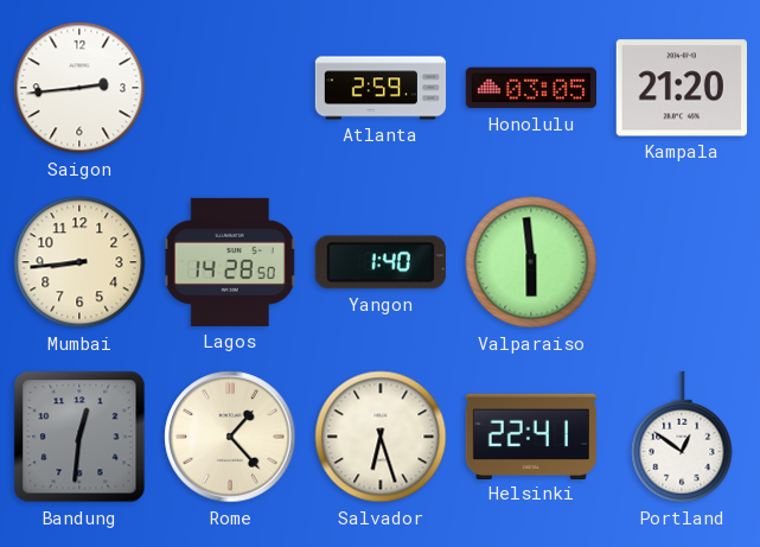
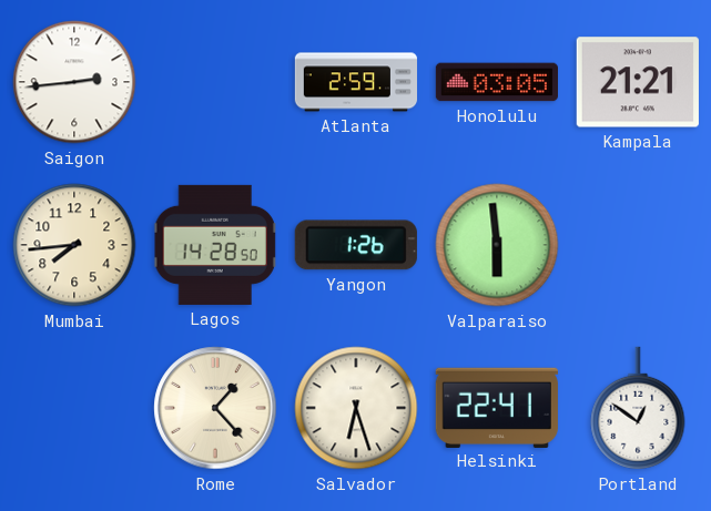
Kampala: 21:20 -> 21:21
Mumbai: 8:44 -> 7:44
Yangon: 1:40 -> 1:26
Bandung: 12:31 -> none
